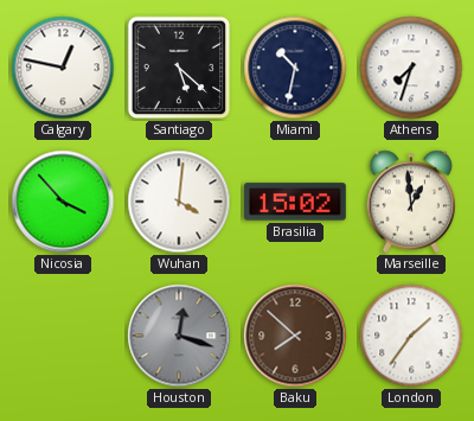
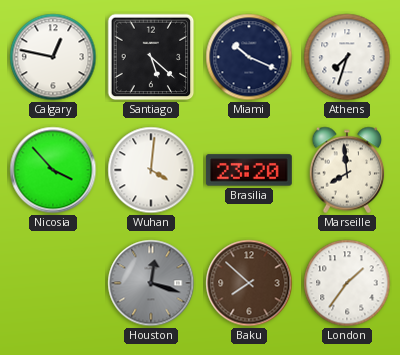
Miami: 10:32 -> 10:19
Brasilia: 15:02 -> 23:20
Marseille: 12:59 -> 7:59
